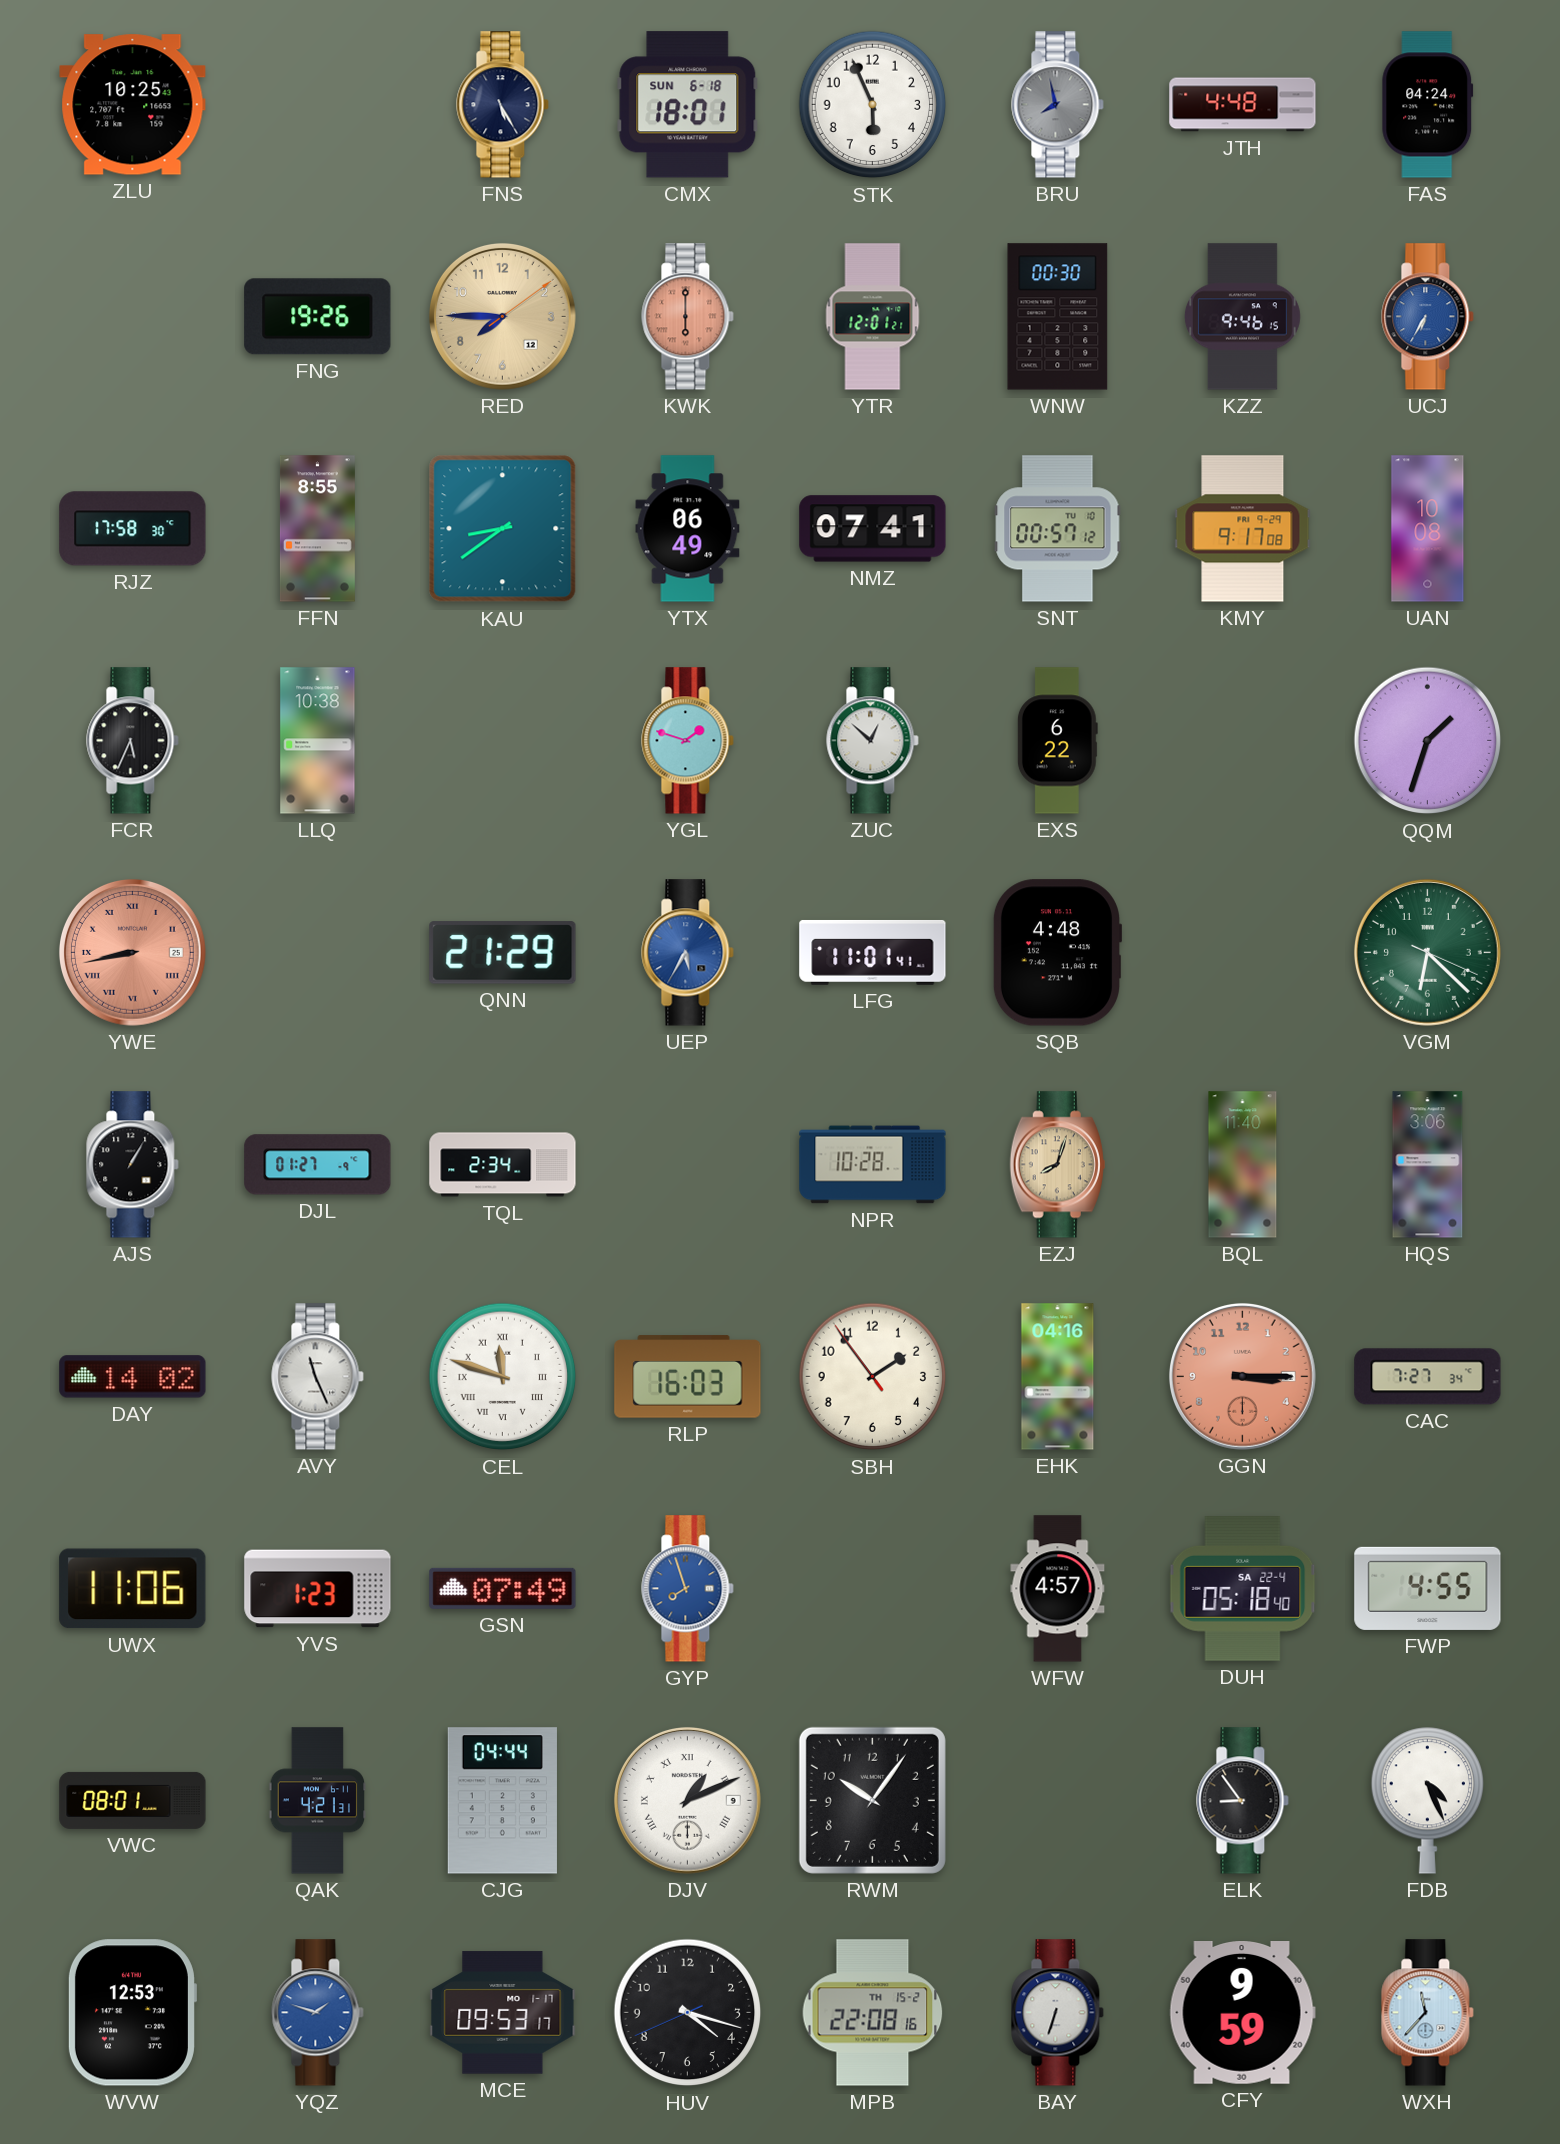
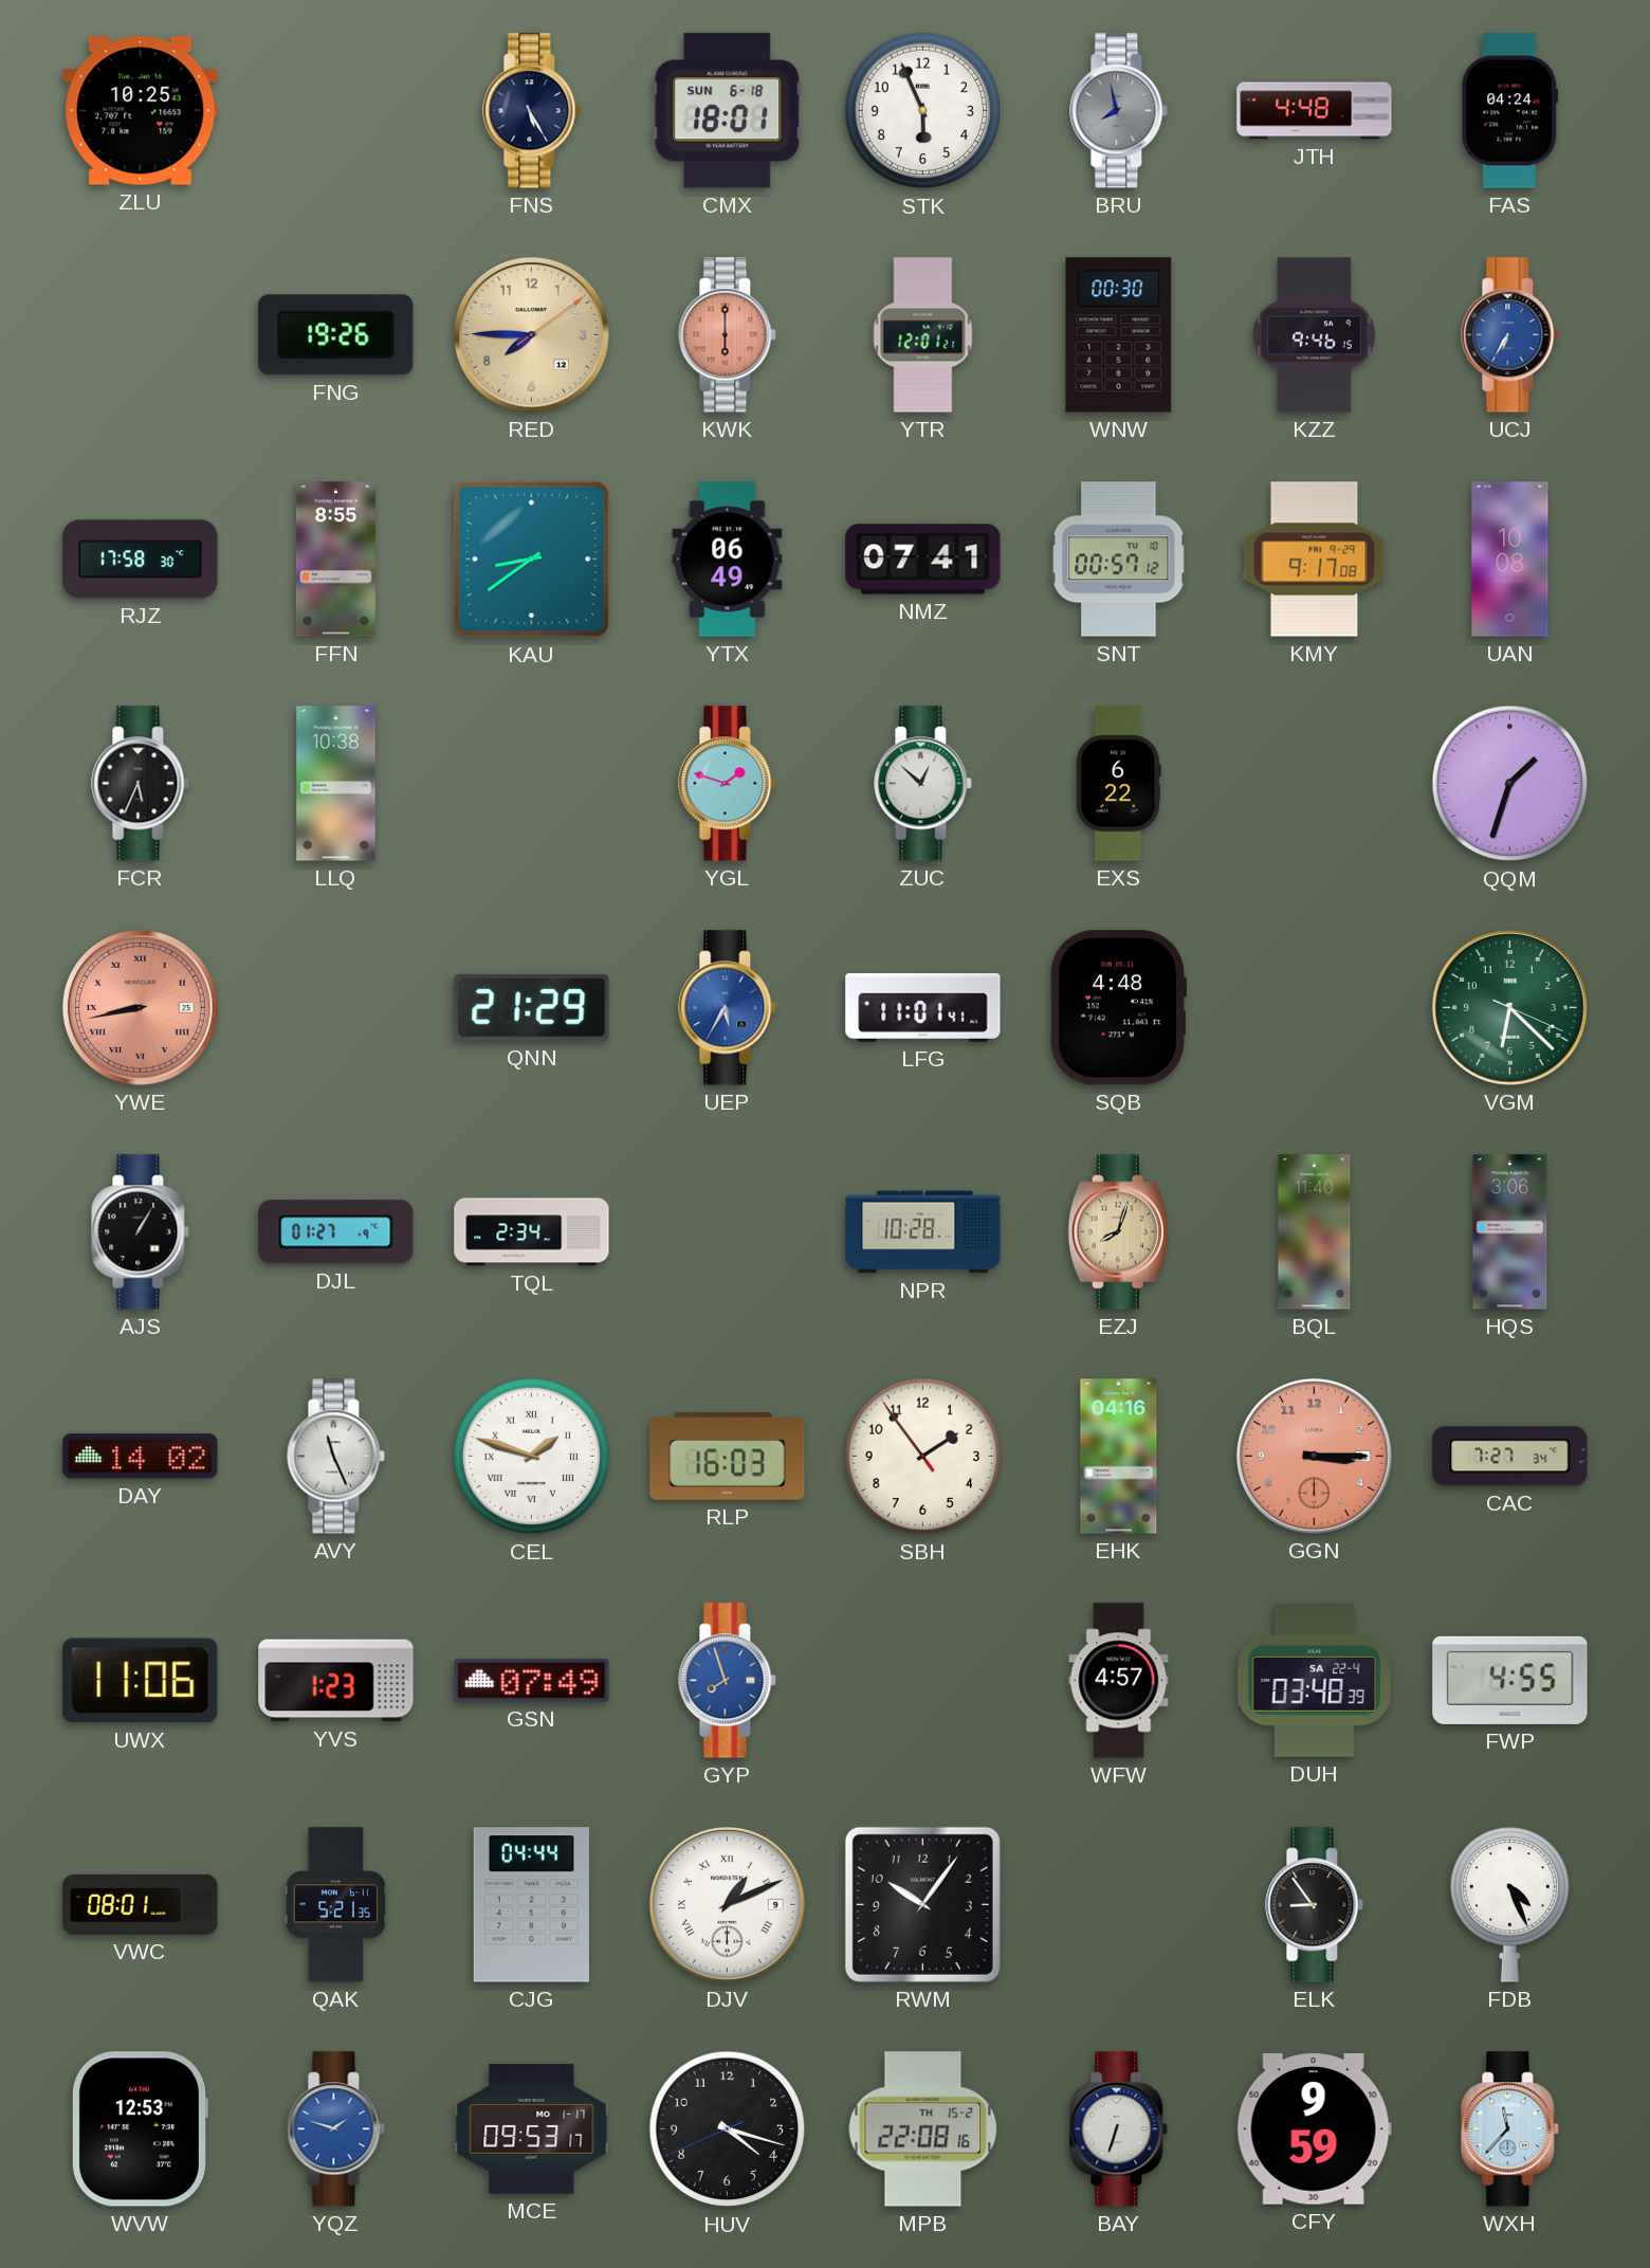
CEL: 11:48 -> 1:48
DUH: 05:18 -> 03:48
QAK: 4:21 -> 5:21
